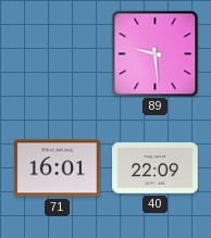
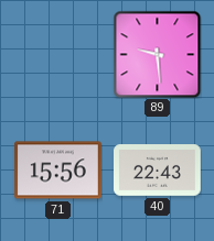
71: 16:01 -> 15:56
40: 22:09 -> 22:43
